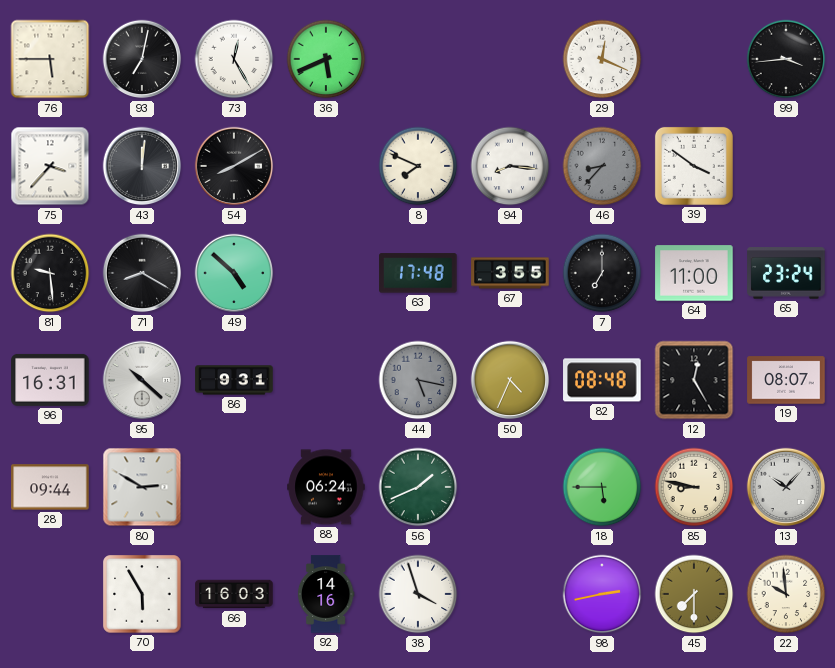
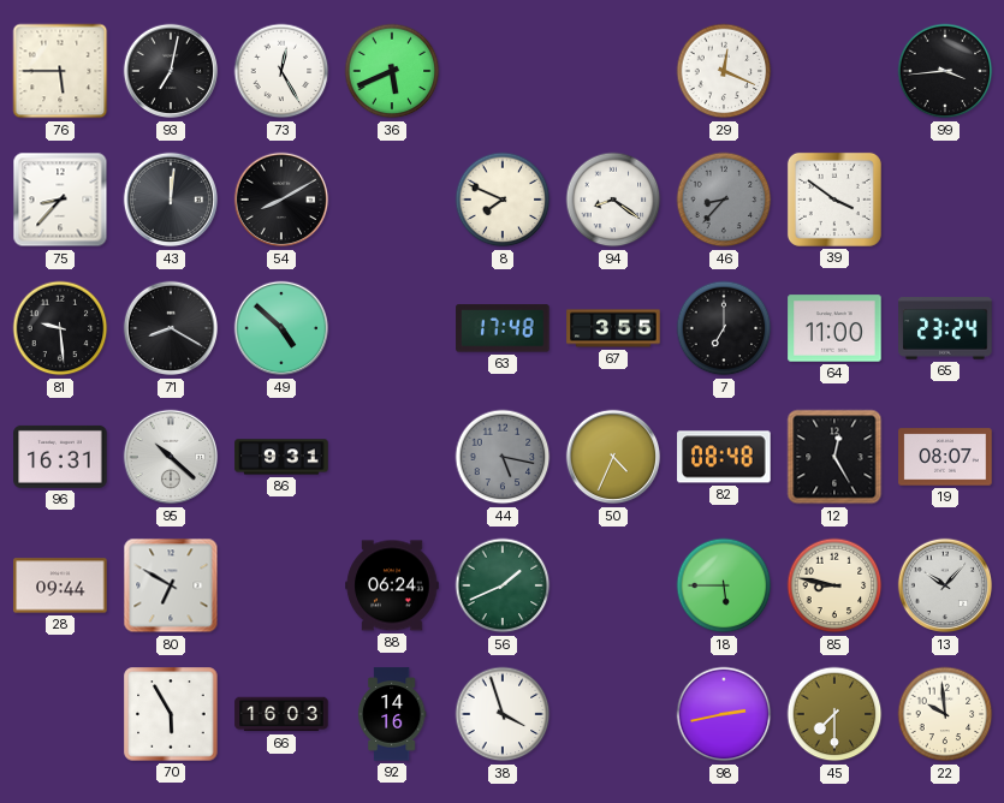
75: 3:37 -> 8:37
94: 8:16 -> 8:21
80: 2:50 -> 6:50
